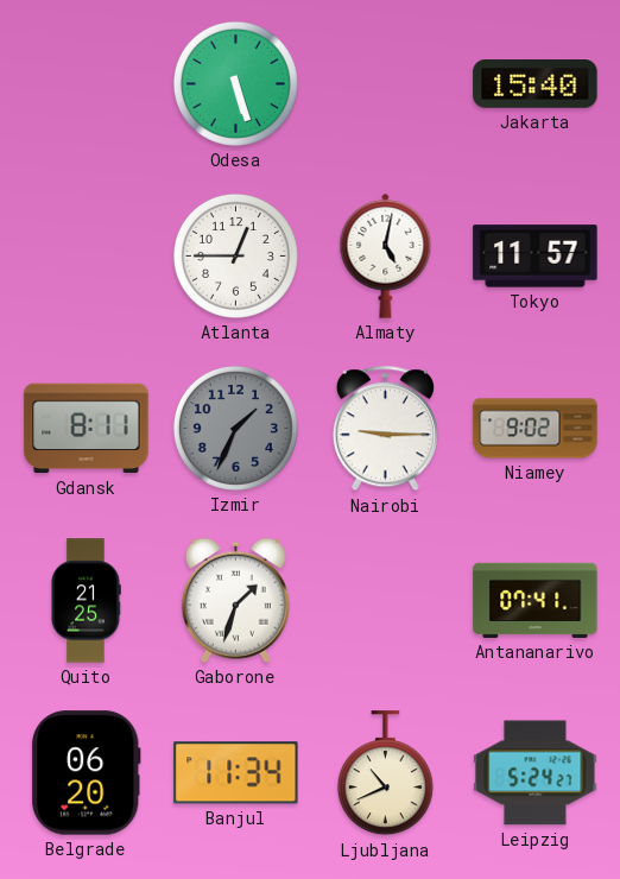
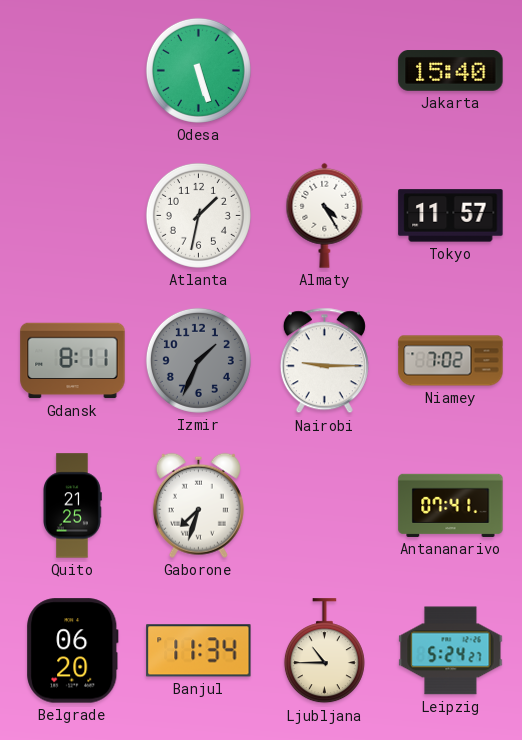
Atlanta: 12:45 -> 1:32
Almaty: 5:02 -> 4:25
Niamey: 9:02 -> 7:02
Gaborone: 1:33 -> 7:33
Ljubljana: 10:41 -> 10:45
